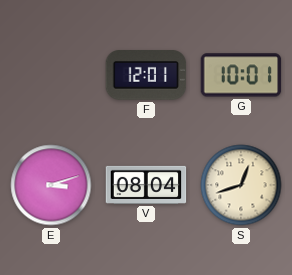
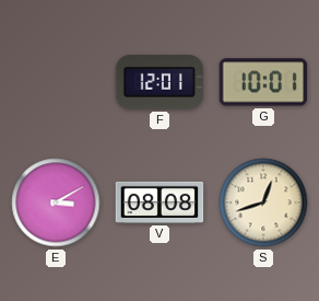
E: 3:12 -> 3:10
V: 08:04 -> 08:08
